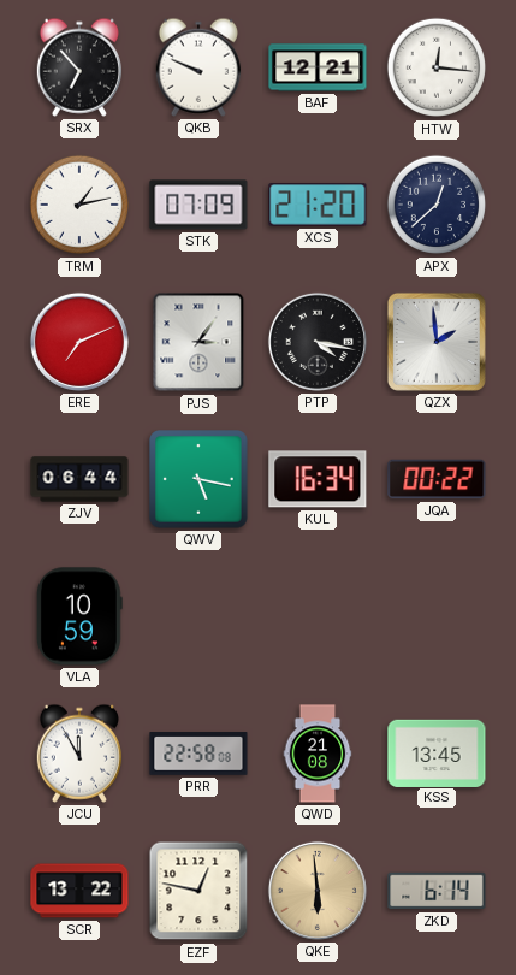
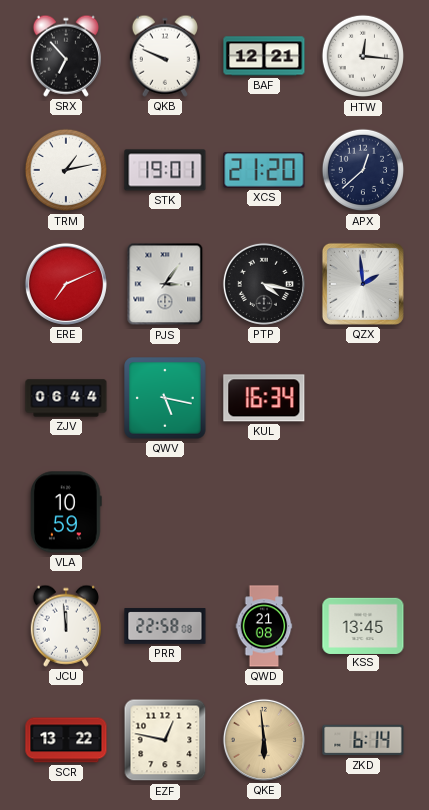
STK: 07:09 -> 19:01
JQA: 00:22 -> none
JCU: 11:55 -> 11:59
